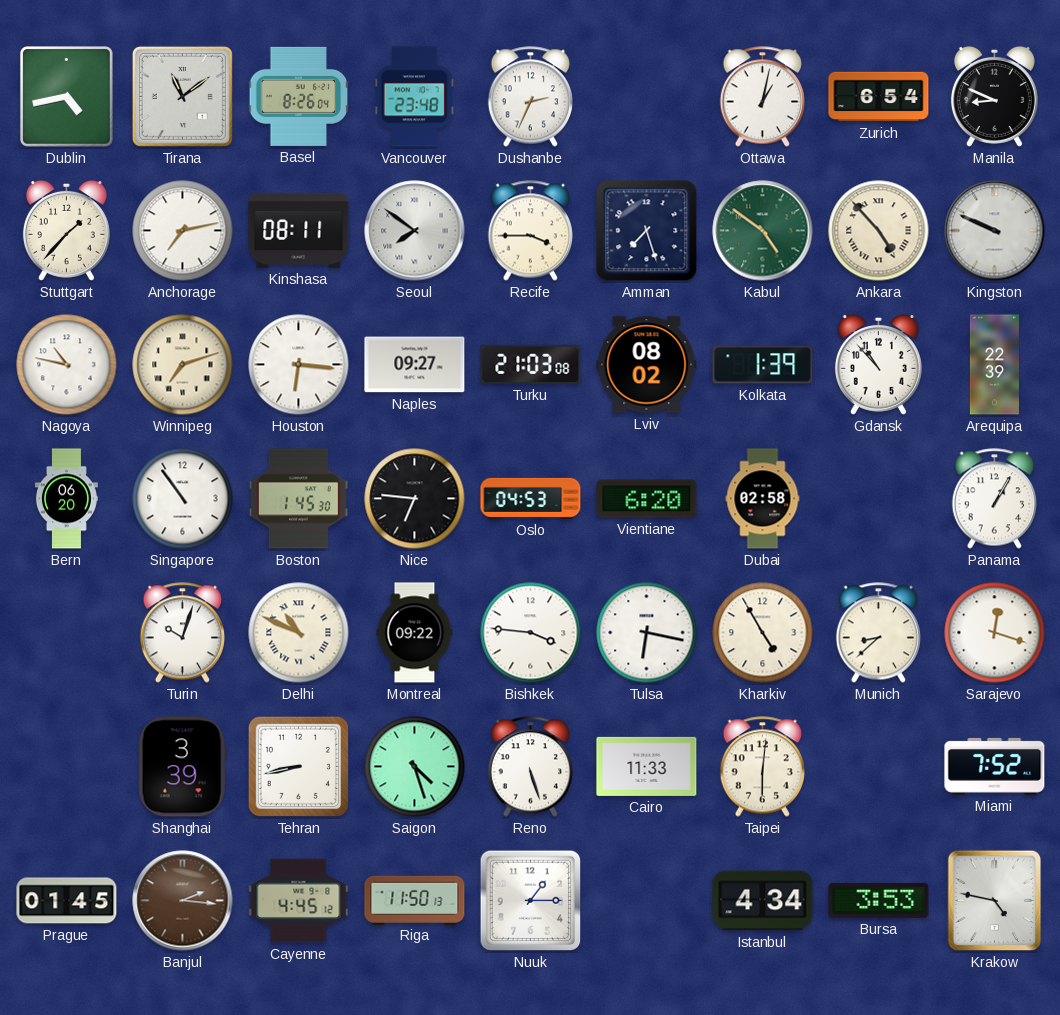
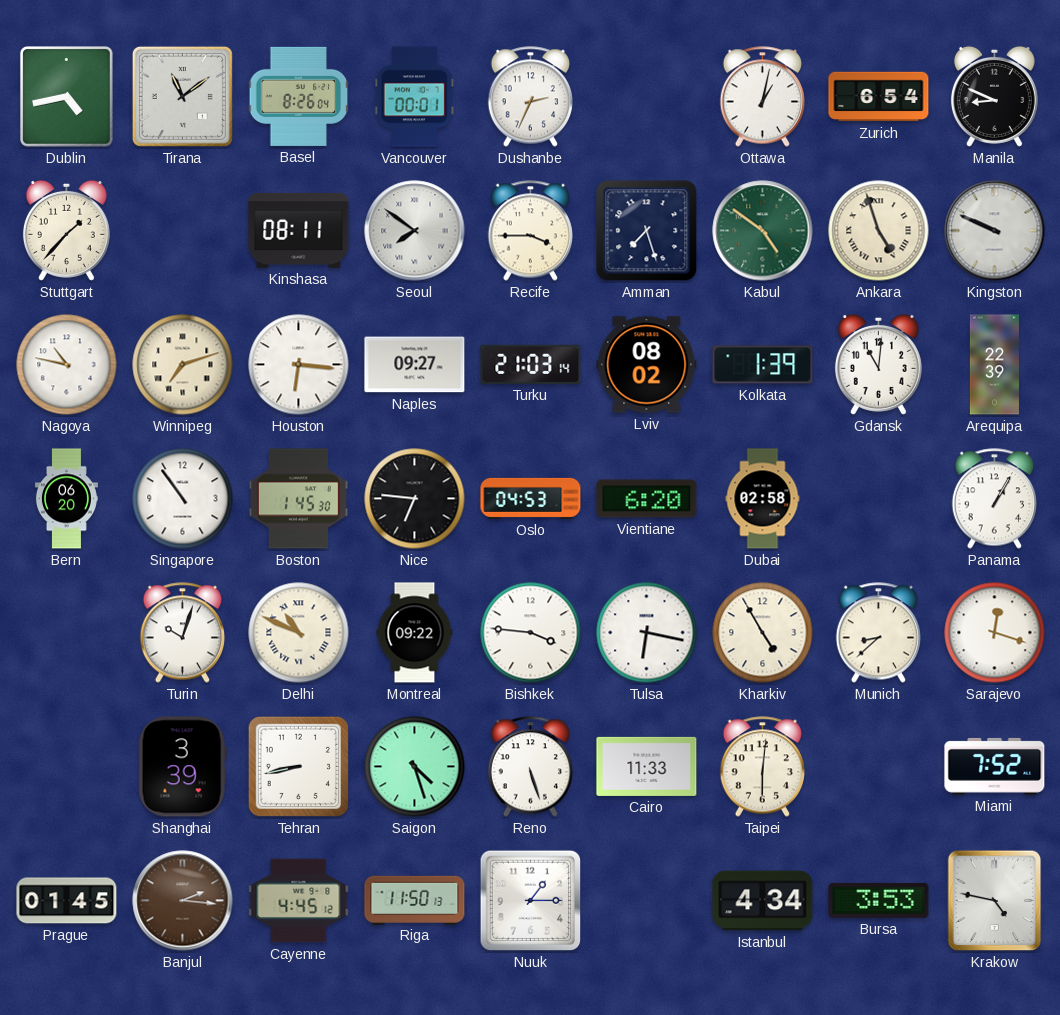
Vancouver: 23:48 -> 00:01
Anchorage: 7:13 -> none
Ankara: 4:53 -> 4:57
Turku: 21:03:08 -> 21:03:14
Gdansk: 10:53 -> 11:01
